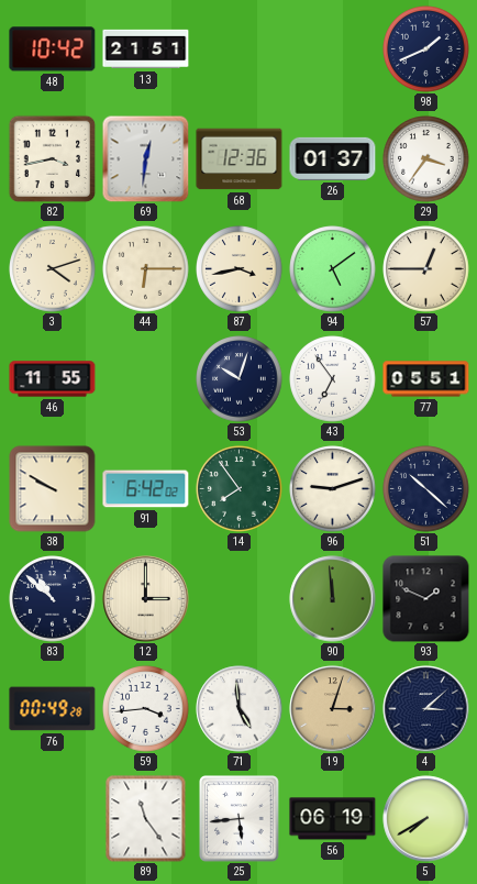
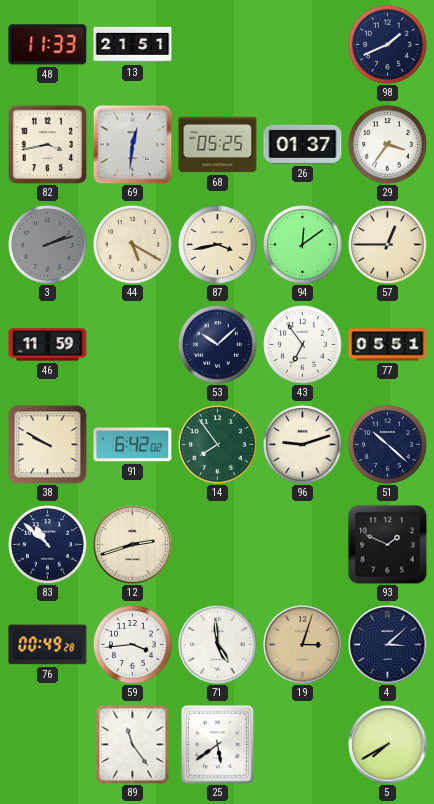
48: 10:42 -> 11:33
68: 12:36 -> 05:25
3: 4:12 -> 2:12
3 dial: cream -> grey
44: 6:15 -> 5:20
94: 5:09 -> 12:09
46: 11:55 -> 11:59
53: 10:03 -> 10:08
12: 3:00 -> 2:42
90: 11:59 -> none
25: 5:44 -> 5:39
56: 06:19 -> none
